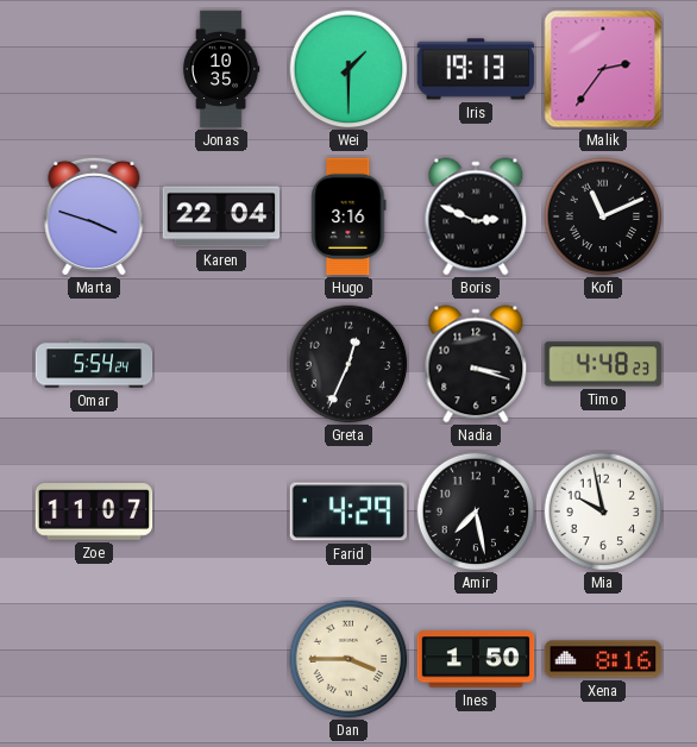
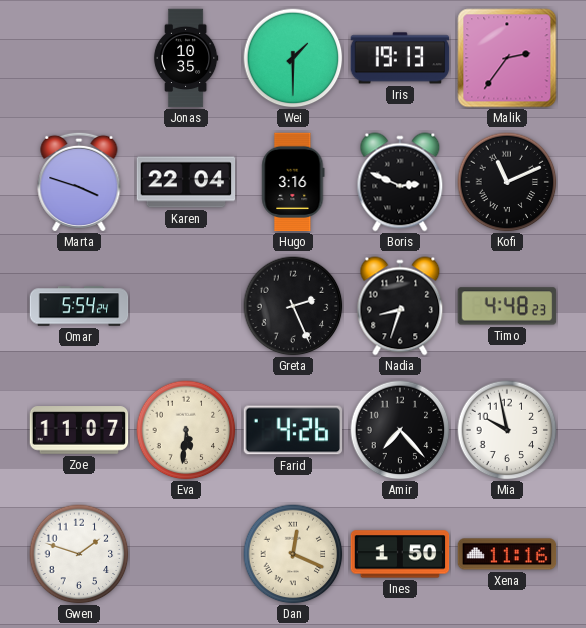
Greta: 12:34 -> 2:26
Nadia: 3:18 -> 8:33
Eva: none -> 5:31
Farid: 4:29 -> 4:26
Amir: 7:28 -> 7:23
Gwen: none -> 1:48
Dan: 3:45 -> 12:19
Xena: 8:16 -> 11:16
